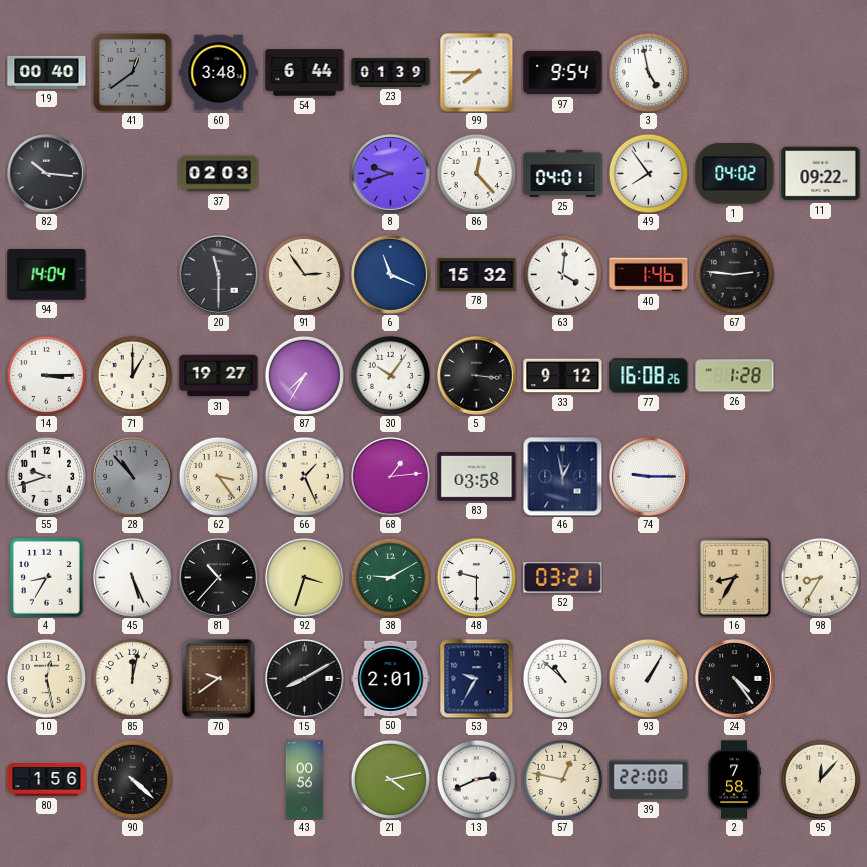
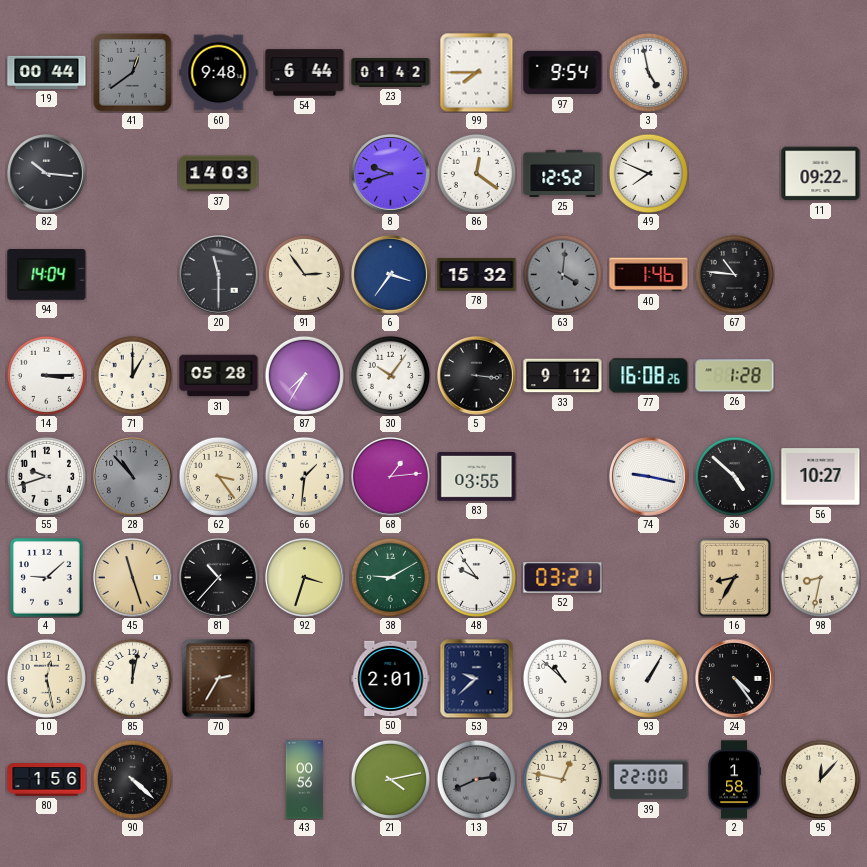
19: 00:40 -> 00:44
60: 3:48 -> 9:48
23: 01:39 -> 01:42
37: 02:03 -> 14:03
86: 12:23 -> 12:21
25: 04:01 -> 12:52
49: 7:54 -> 7:49
1: 04:02 -> none
6: 11:19 -> 3:36
63 dial: white -> grey
67: 2:46 -> 10:46
31: 19:27 -> 05:28
66: 1:26 -> 1:31
83: 03:58 -> 03:55
46: 12:58 -> none
74: 9:15 -> 9:17
36: none -> 4:52
56: none -> 10:27
4: 8:35 -> 9:08
45: 5:26 -> 11:27
45 dial: white -> champagne
48: 9:30 -> 9:54
98: 8:35 -> 8:32
70: 9:39 -> 2:35
15: 8:10 -> none
53: 9:35 -> 9:38
13 dial: white -> grey
2: 7:58 -> 1:58
